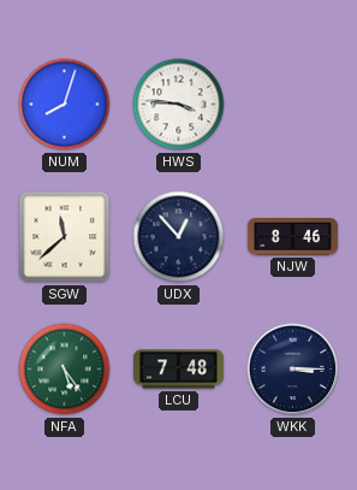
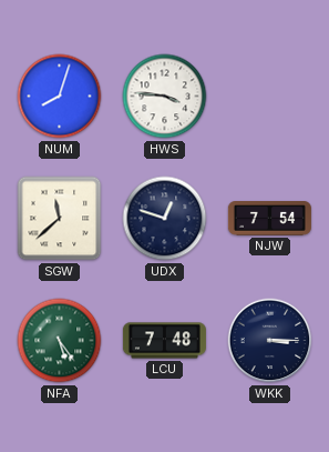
UDX: 12:53 -> 12:48
NJW: 8:46 -> 7:54
